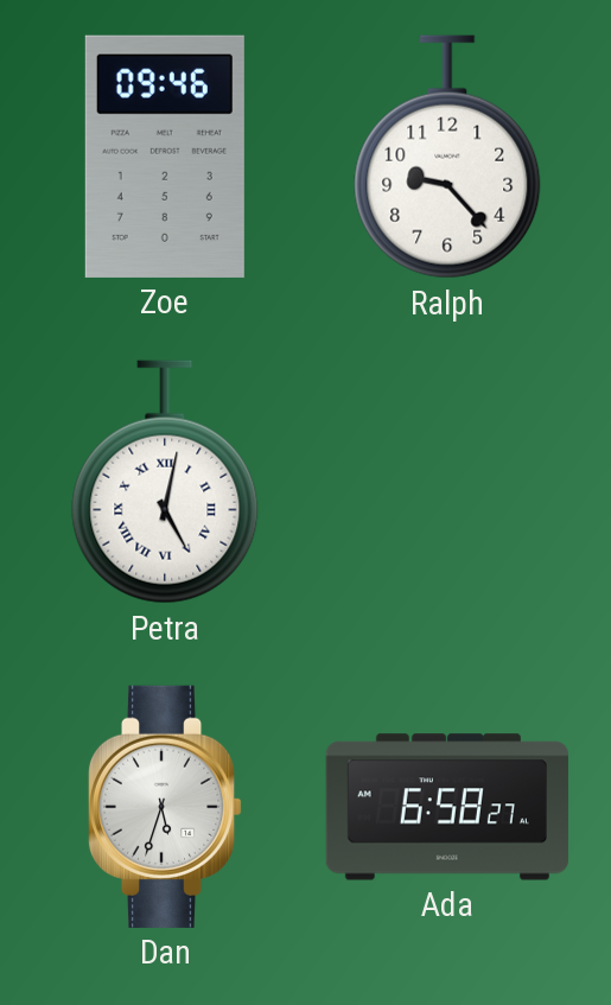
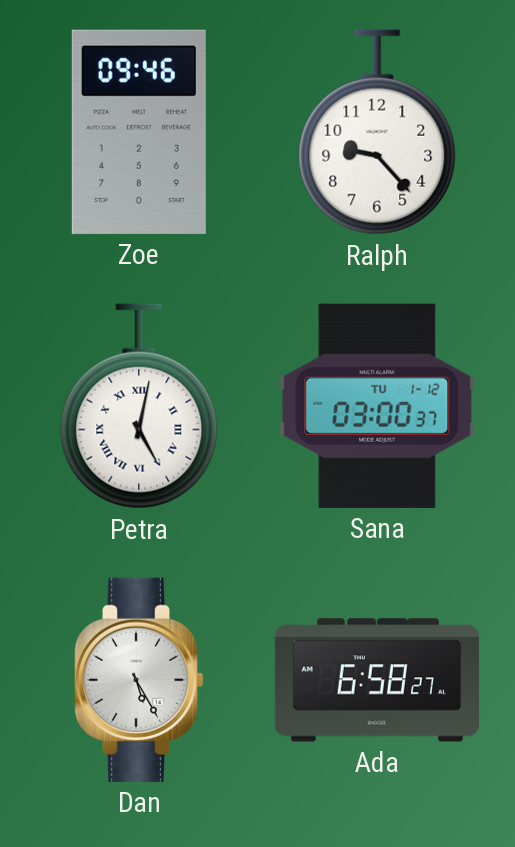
Sana: none -> 03:00
Dan: 5:33 -> 5:25
